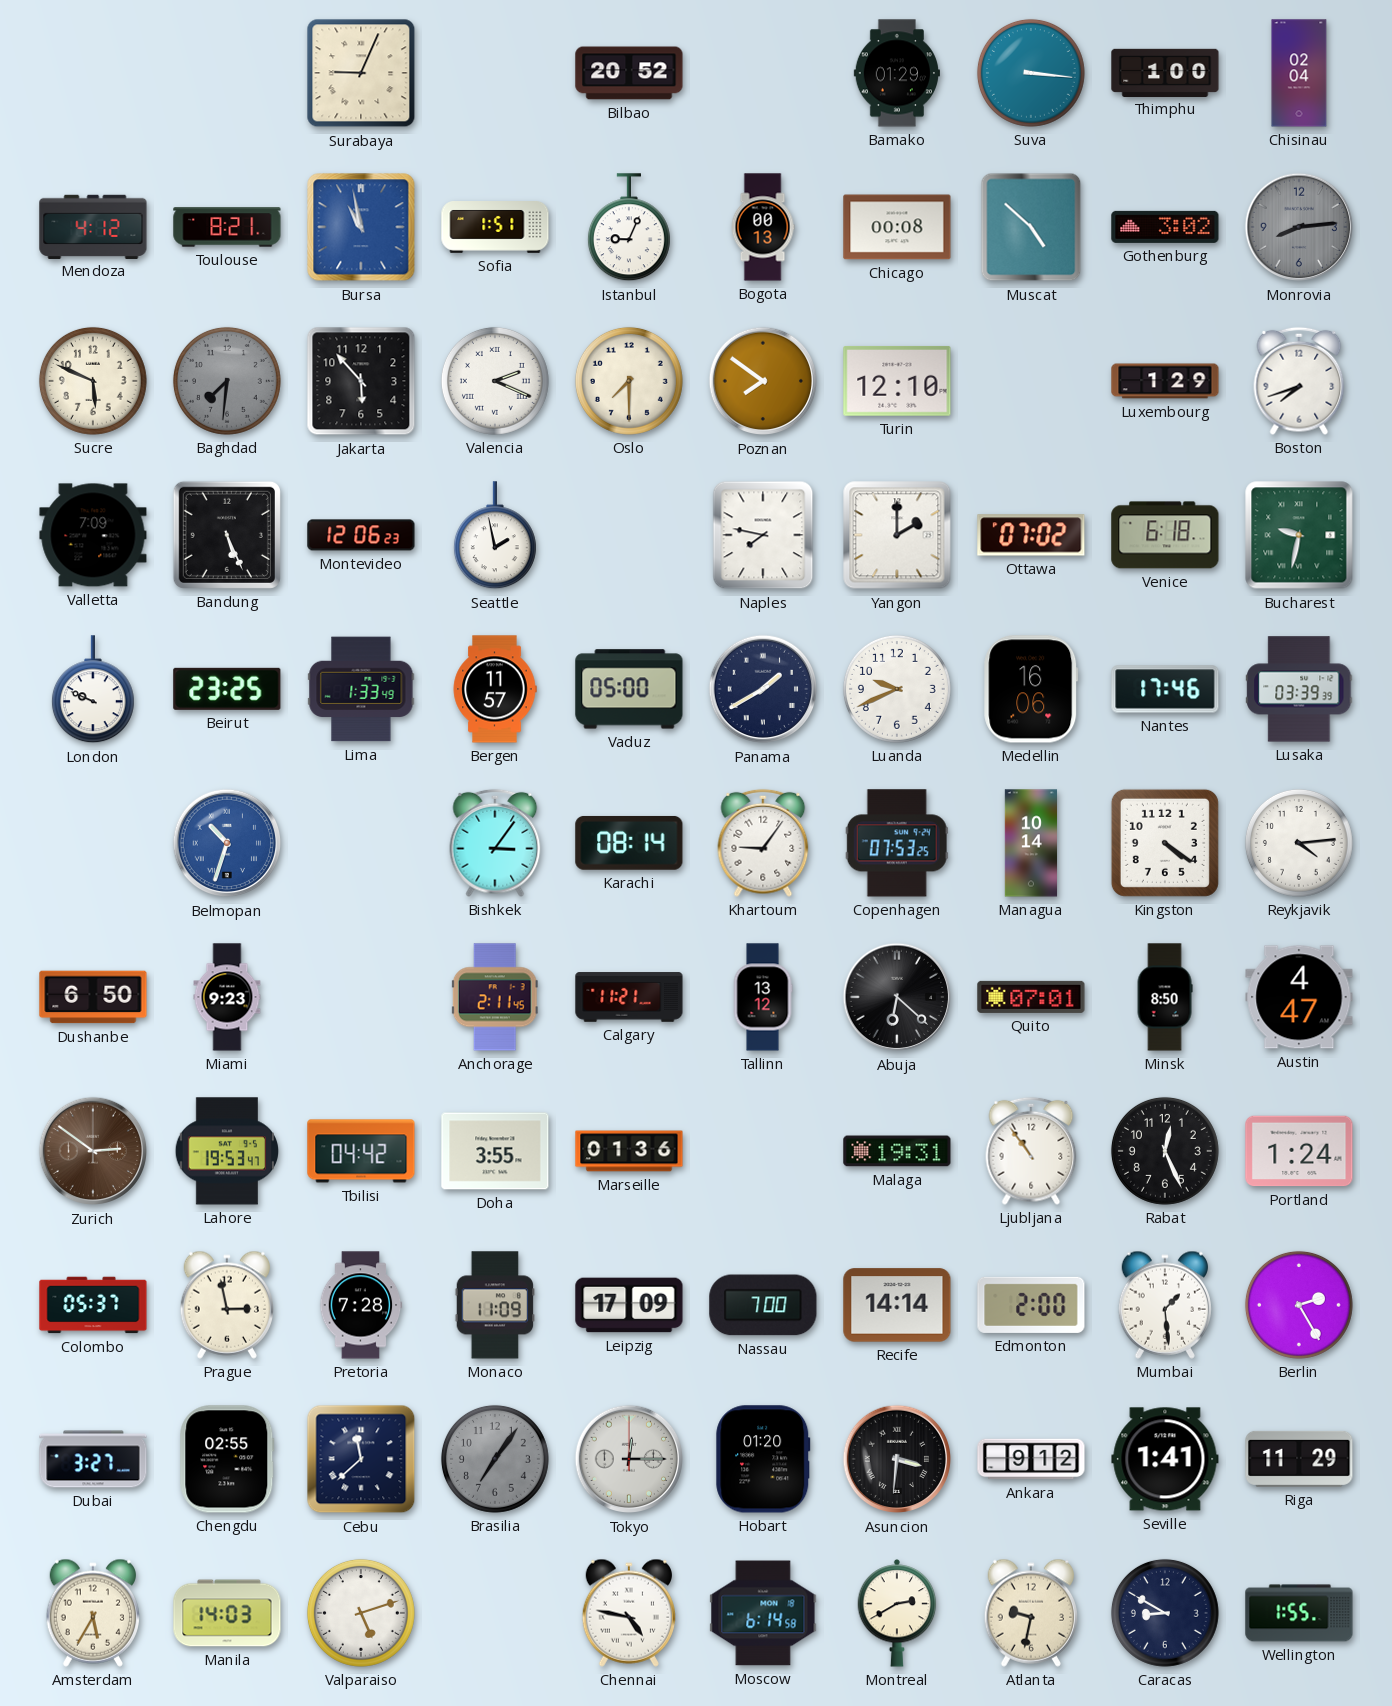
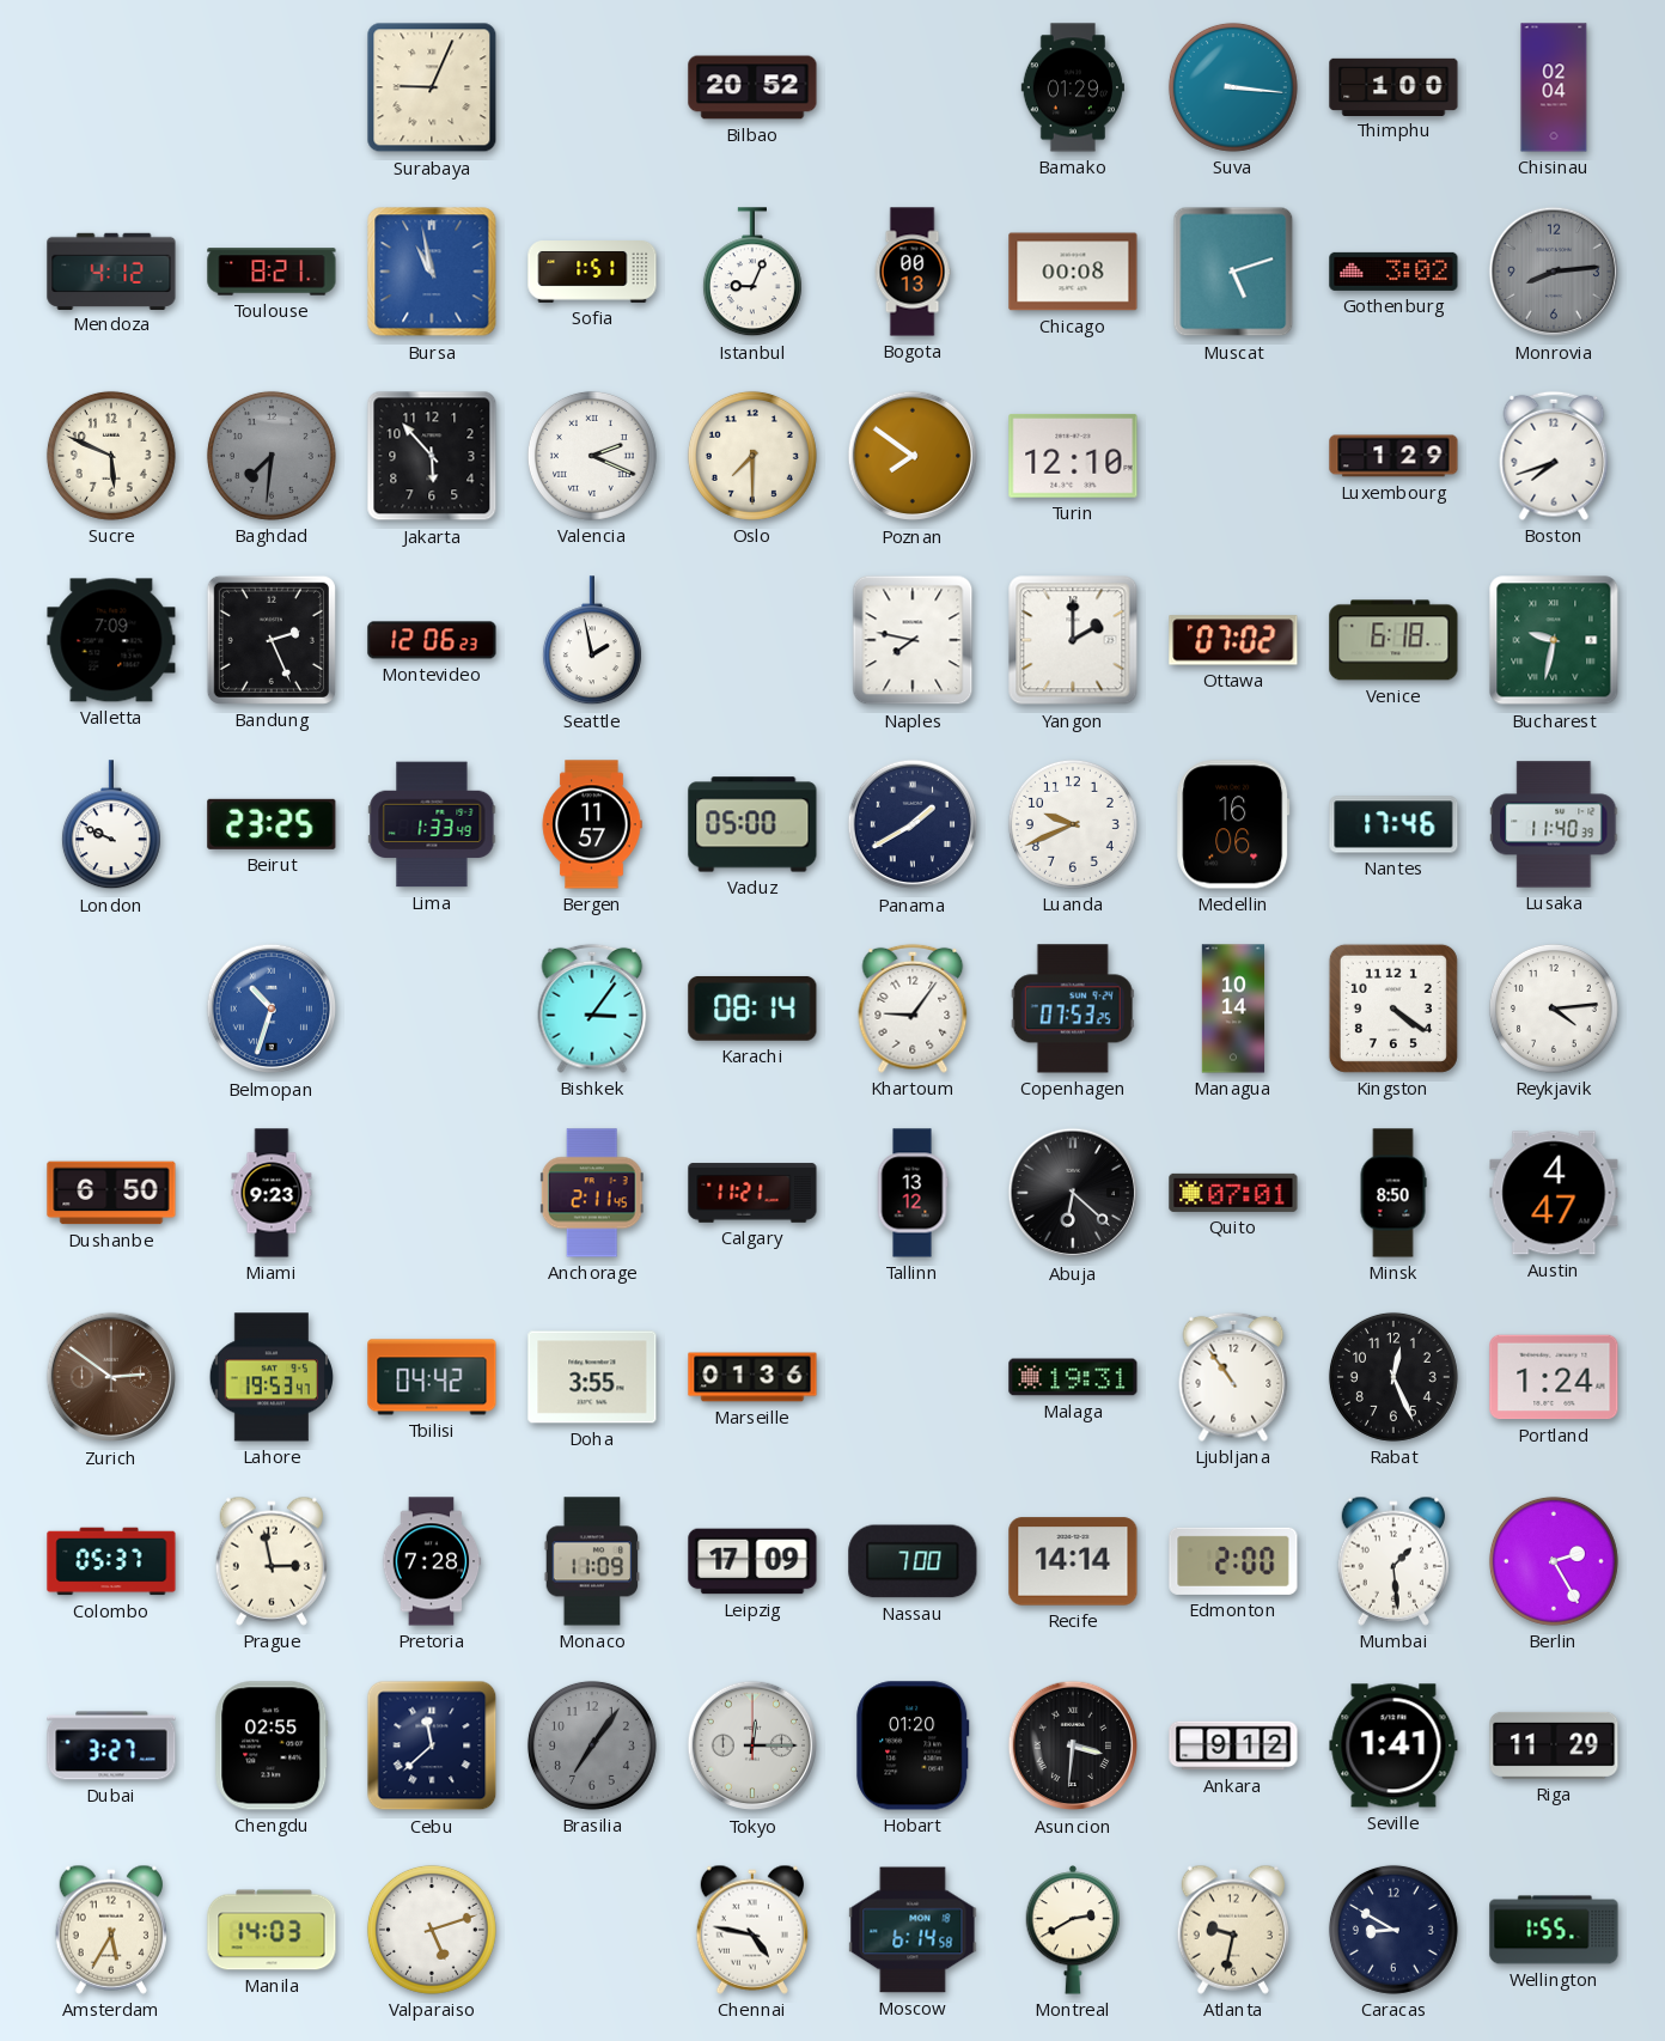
Muscat: 4:52 -> 5:12
Bandung: 5:26 -> 2:26
Lusaka: 03:39 -> 11:40
